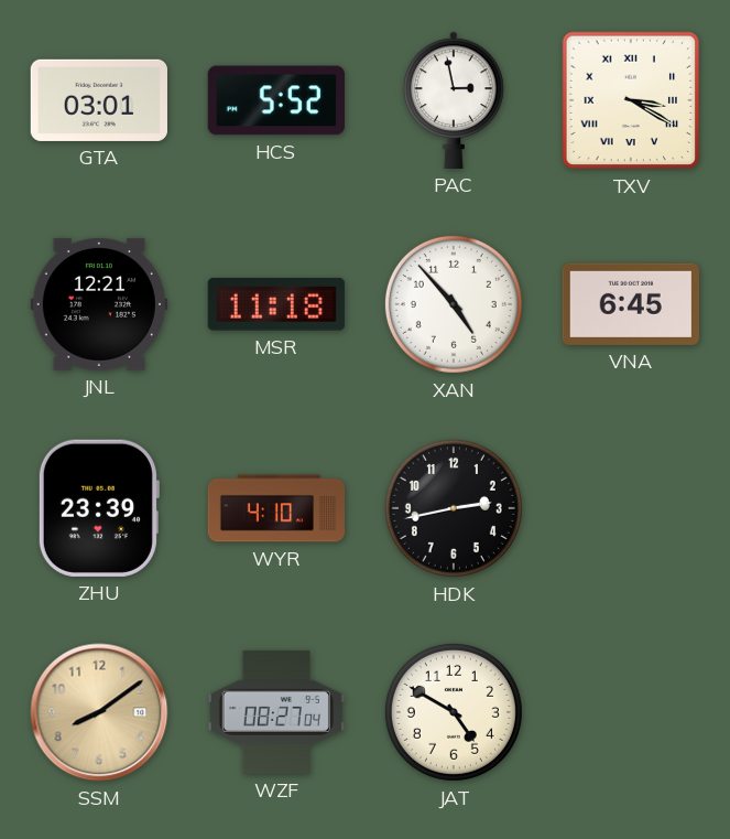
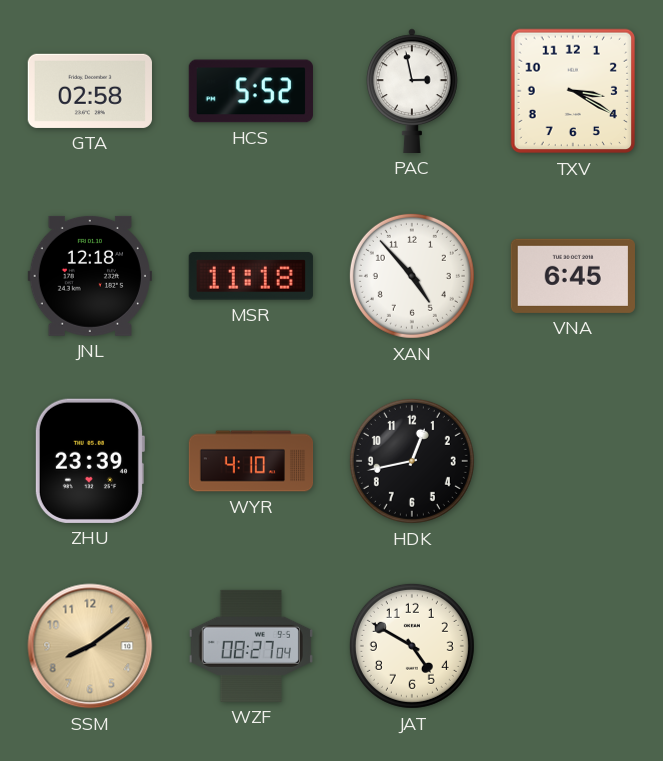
GTA: 03:01 -> 02:58
TXV numerals: Roman -> Arabic
JNL: 12:21 -> 12:18
HDK: 2:43 -> 12:43
